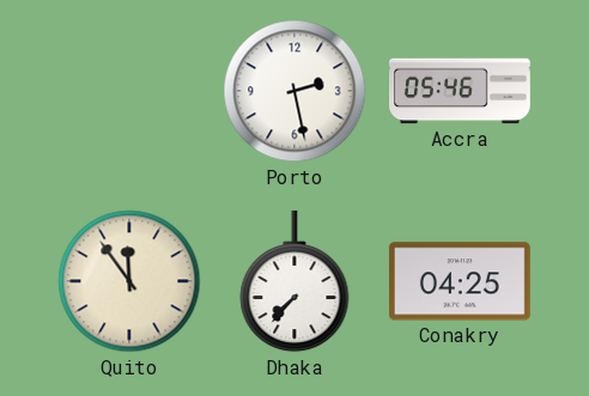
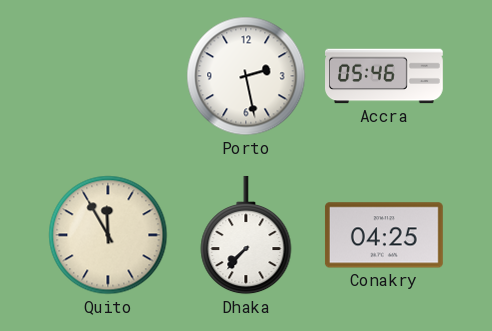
Quito: 11:54 -> 11:55
